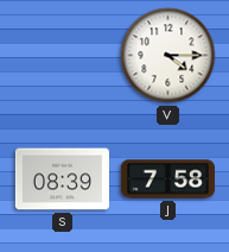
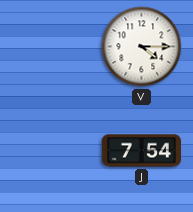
S: 08:39 -> none
J: 7:58 -> 7:54
